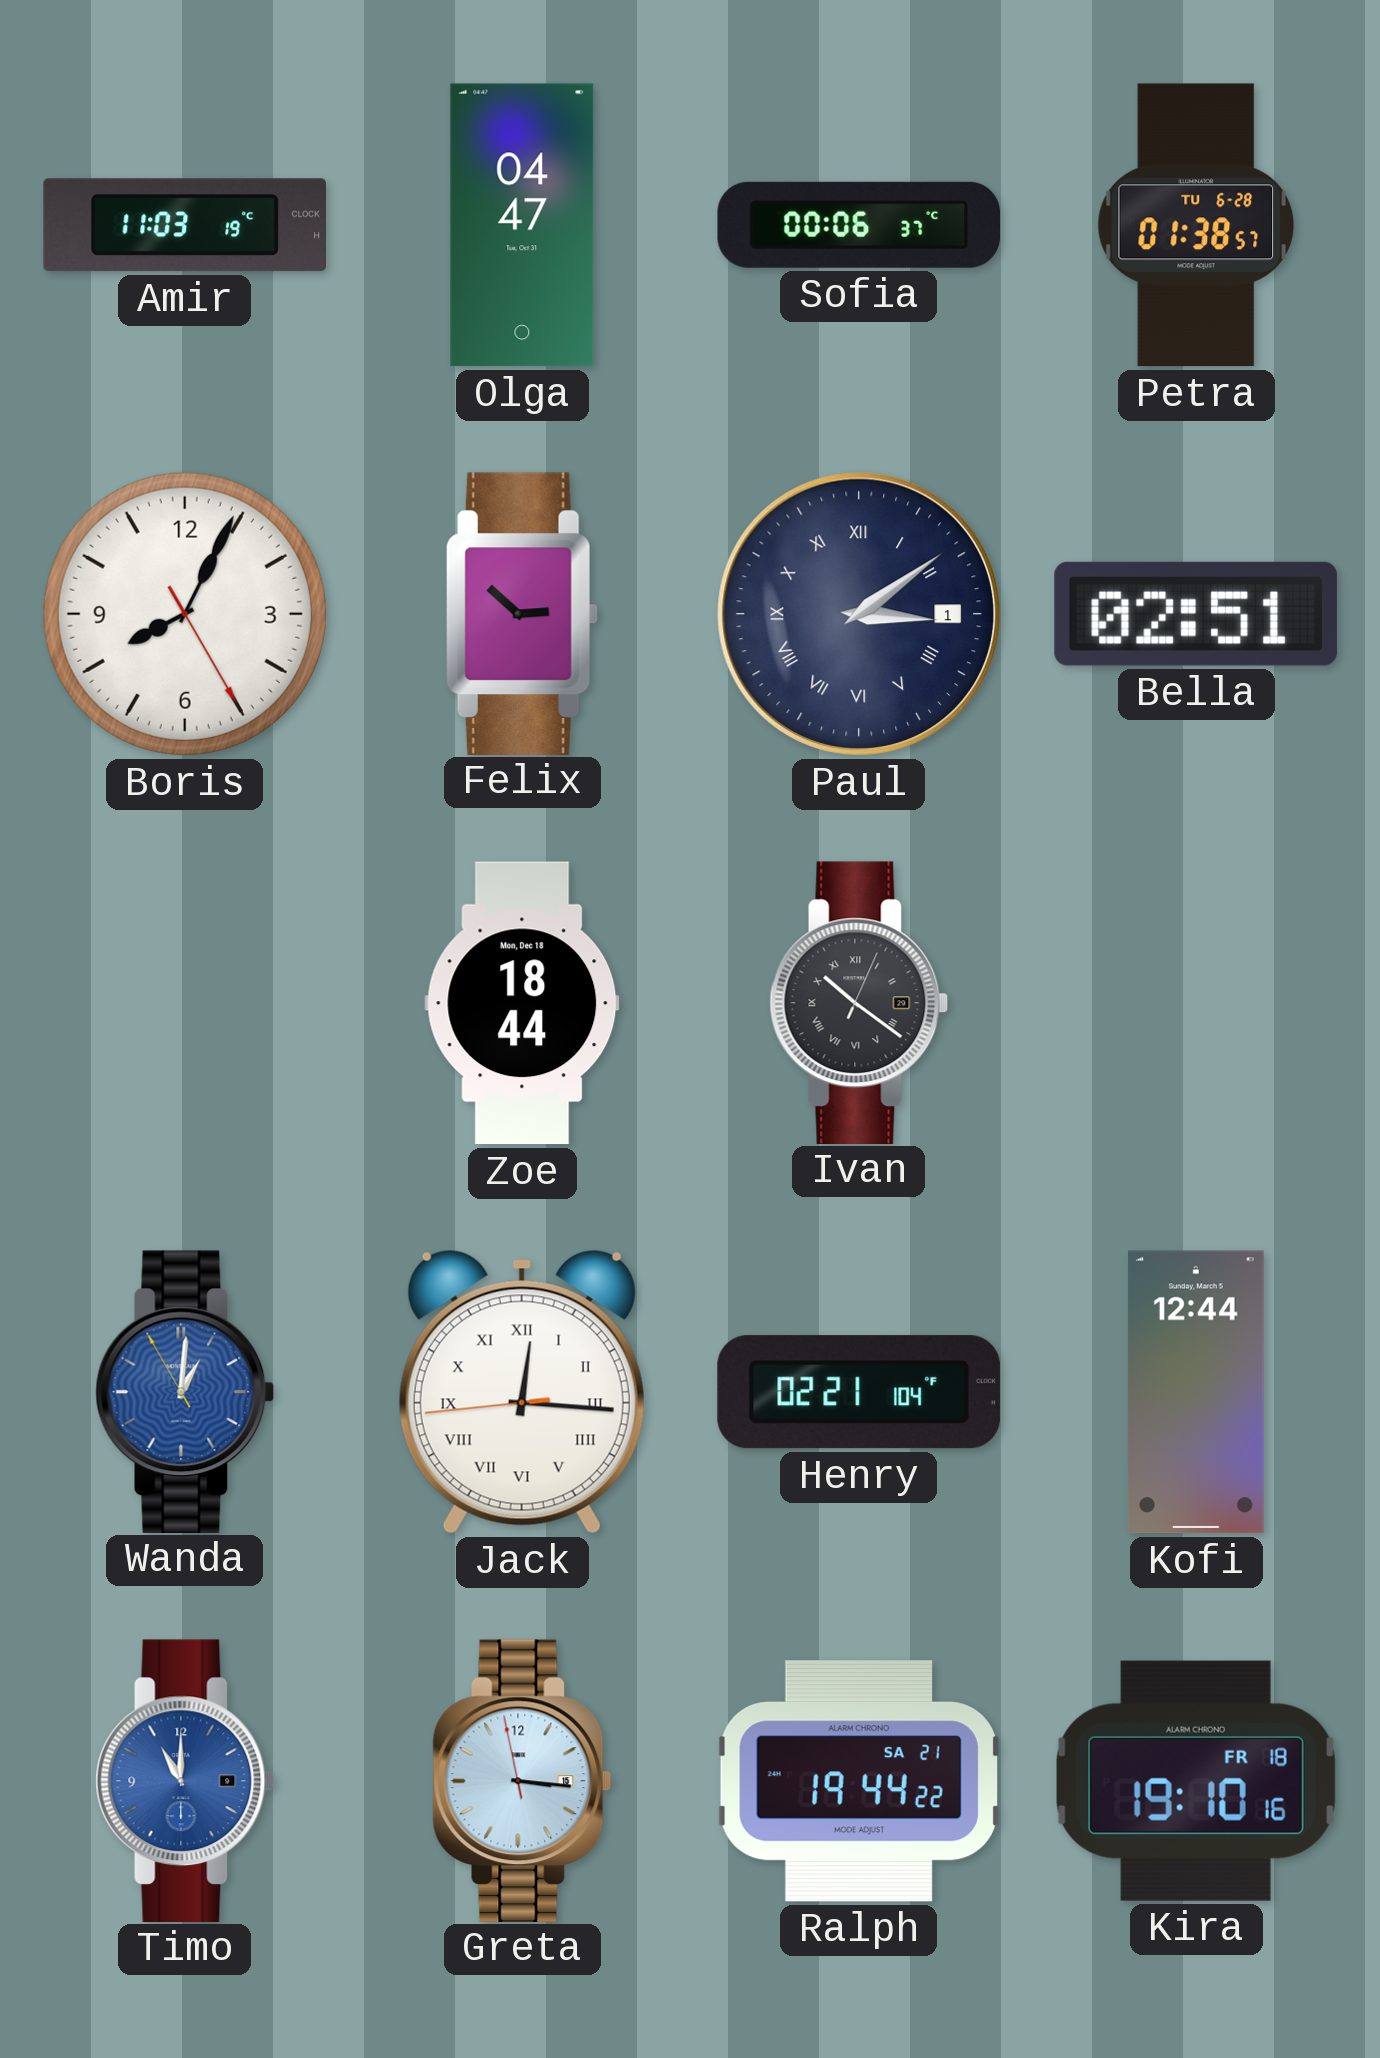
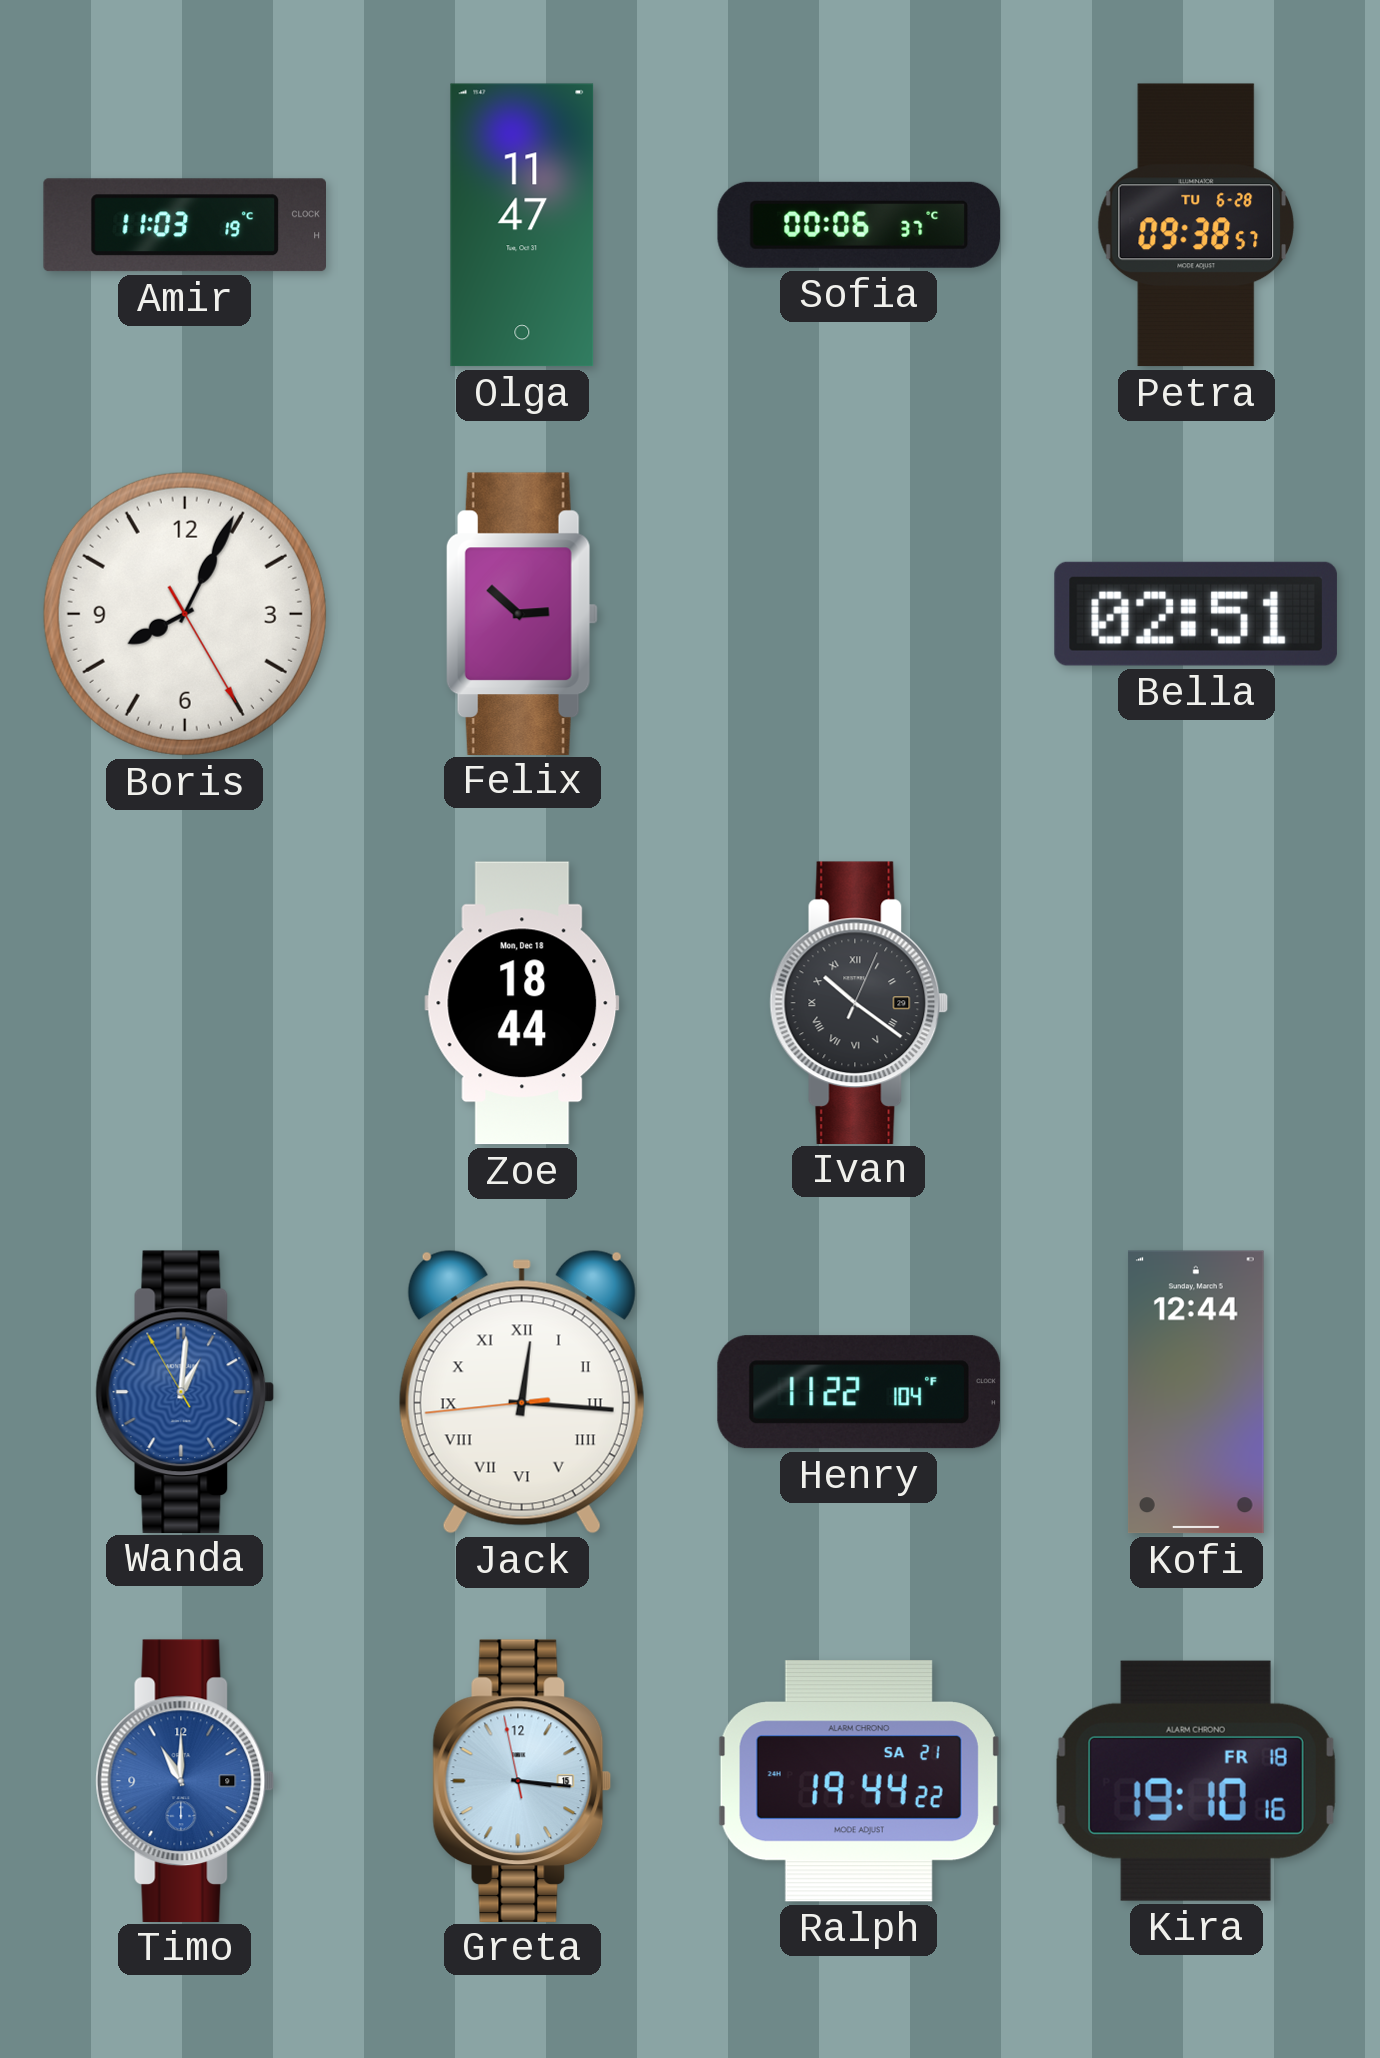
Olga: 04:47 -> 11:47
Petra: 01:38 -> 09:38
Paul: 3:09 -> none
Henry: 02:21 -> 11:22
